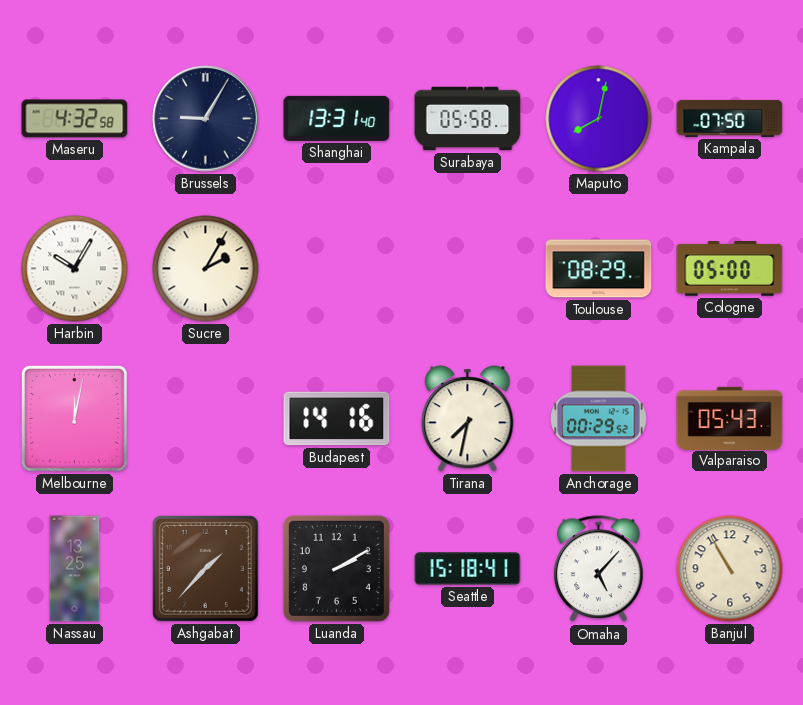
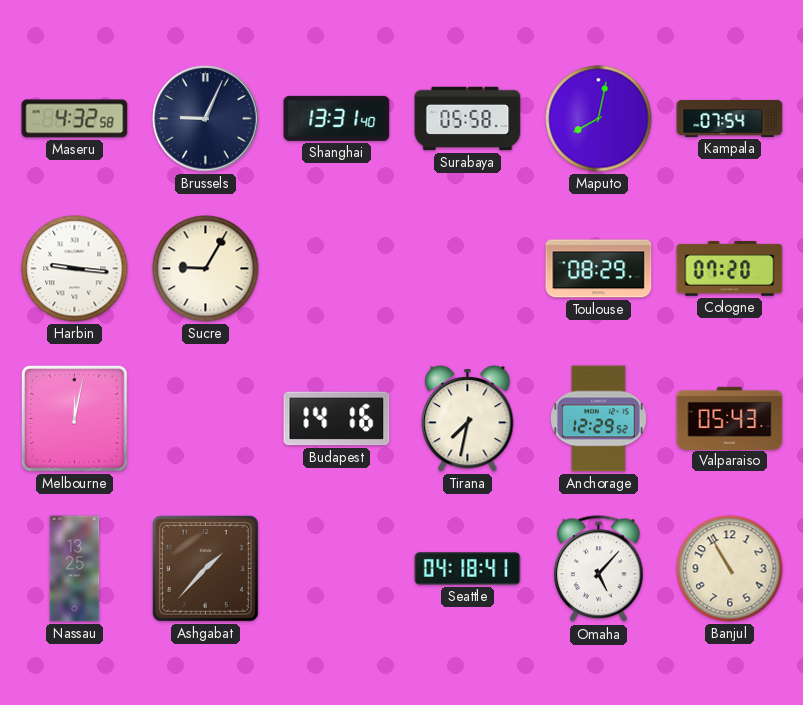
Brussels: 9:05 -> 9:04
Kampala: 07:50 -> 07:54
Harbin: 10:05 -> 9:16
Sucre: 2:05 -> 9:05
Cologne: 05:00 -> 07:20
Anchorage: 00:29 -> 12:29
Luanda: 2:10 -> none
Seattle: 15:18 -> 04:18
